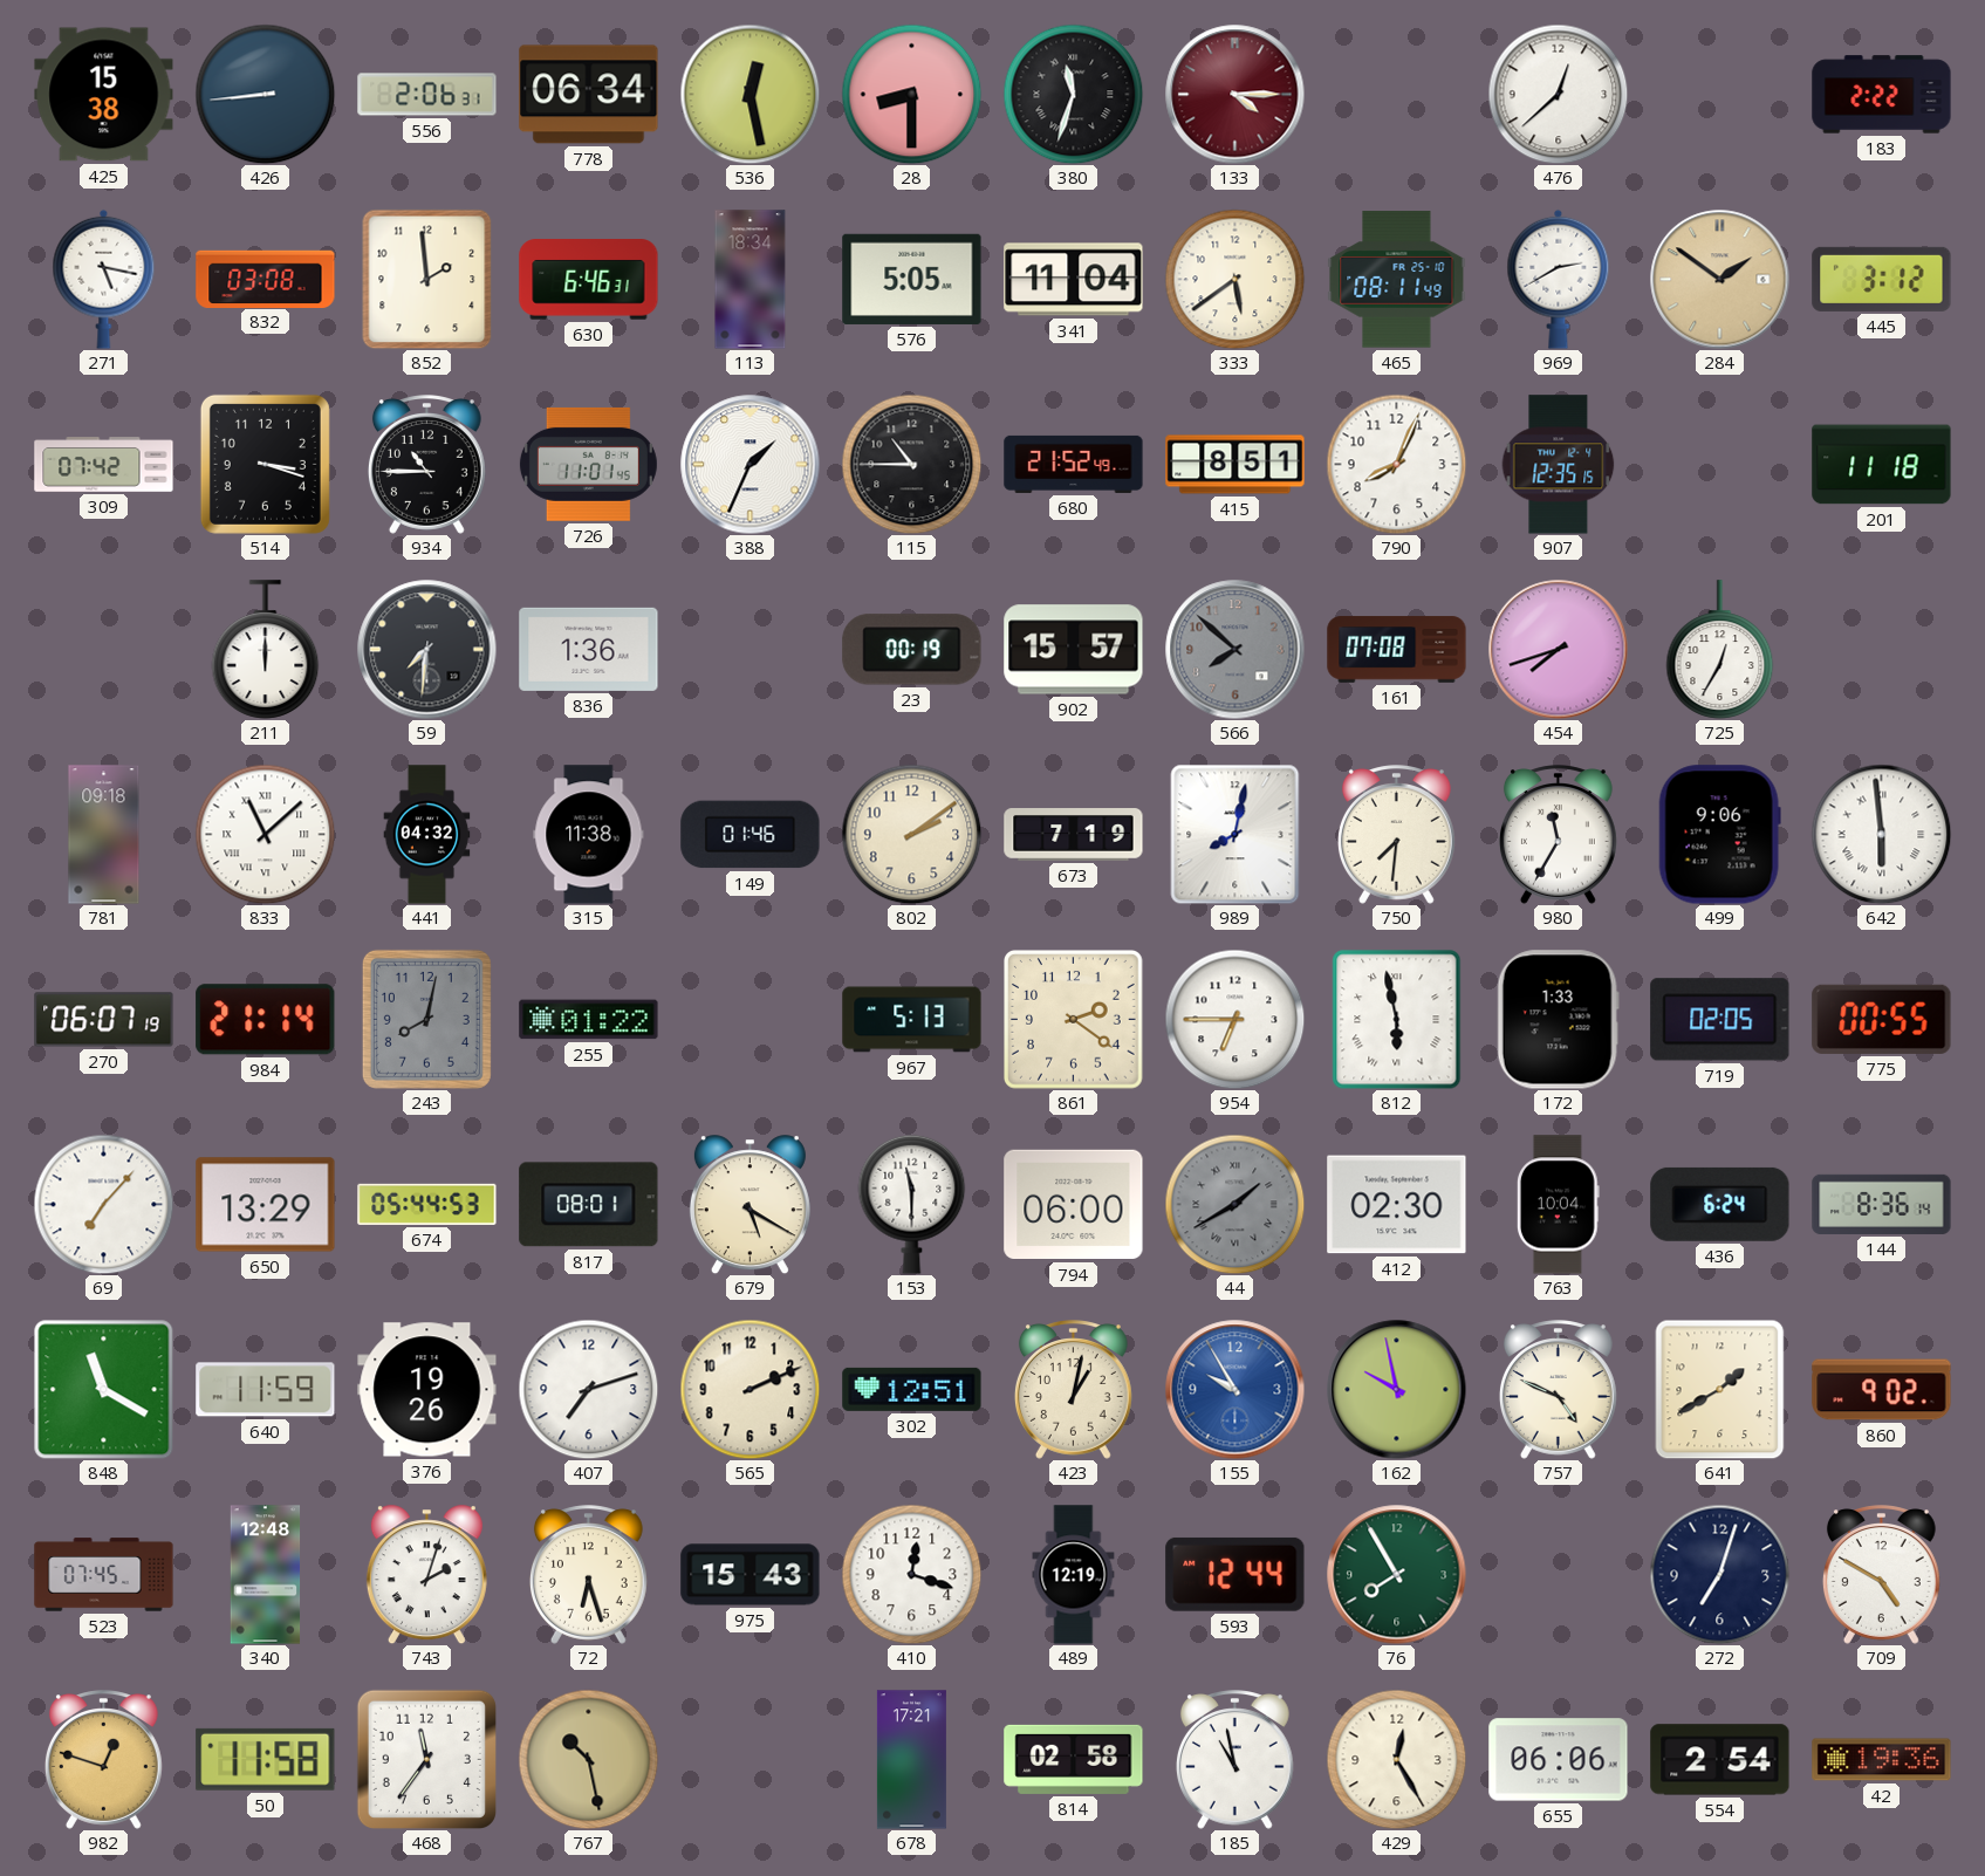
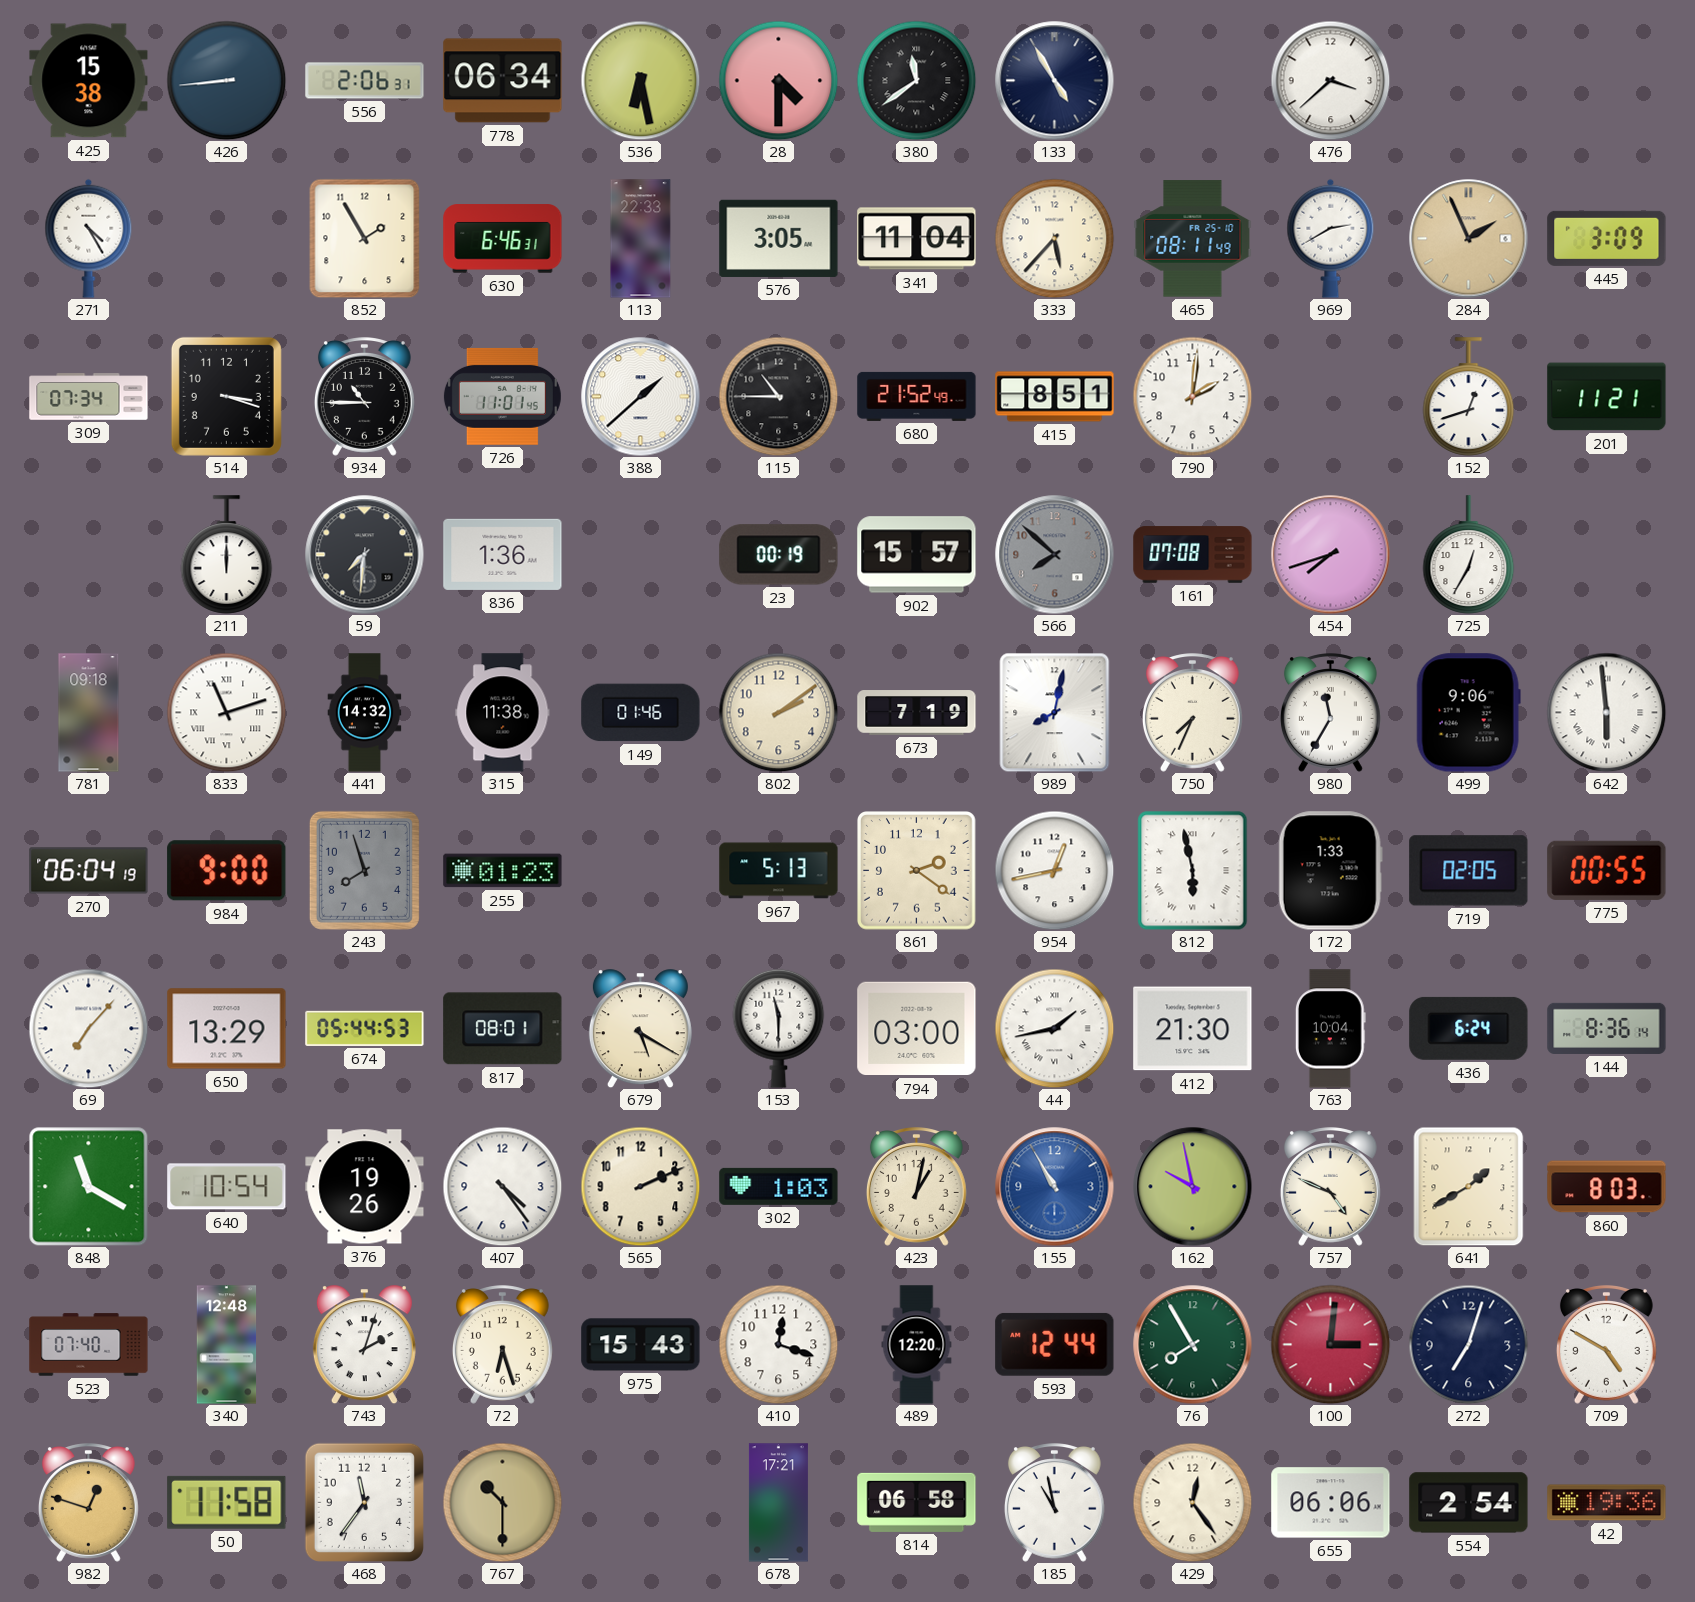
536: 12:28 -> 6:28
28: 8:30 -> 4:30
380: 11:33 -> 11:39
133: 4:15 -> 4:55
133 dial: burgundy -> navy
476: 12:38 -> 3:38
183: 2:22 -> none
271: 5:17 -> 4:25
832: 03:08 -> none
852: 1:59 -> 1:55
113: 18:34 -> 22:33
576: 5:05 -> 3:05
333: 5:39 -> 5:37
284: 1:51 -> 1:56
445: 3:12 -> 3:09
309: 07:42 -> 07:34
388: 1:34 -> 1:38
790: 8:04 -> 2:01
907: 12:35 -> none
152: none -> 12:42
201: 11:18 -> 11:21
833: 11:08 -> 11:12
441: 04:32 -> 14:32
750: 7:31 -> 7:34
270: 06:07 -> 06:04
984: 21:14 -> 9:00
243: 8:02 -> 7:57
255: 01:22 -> 01:23
954: 6:45 -> 12:43
794: 06:00 -> 03:00
44: 1:40 -> 1:43
44 dial: grey -> white
412: 02:30 -> 21:30
640: 11:59 -> 10:54
407: 7:12 -> 4:24
302: 12:51 -> 1:03
155: 9:55 -> 10:55
860: 9:02 -> 8:03
523: 07:45 -> 07:40
489: 12:19 -> 12:20
100: none -> 3:01
767: 10:28 -> 10:30
814: 02:58 -> 06:58
429: 12:25 -> 12:24
